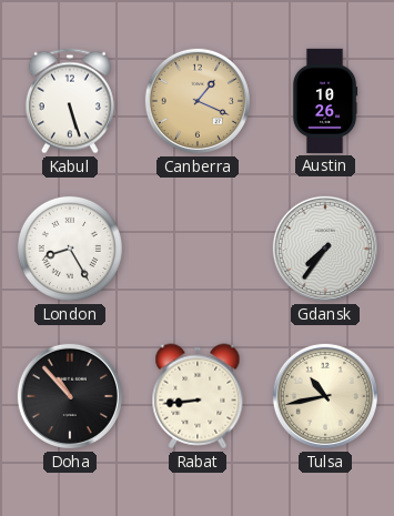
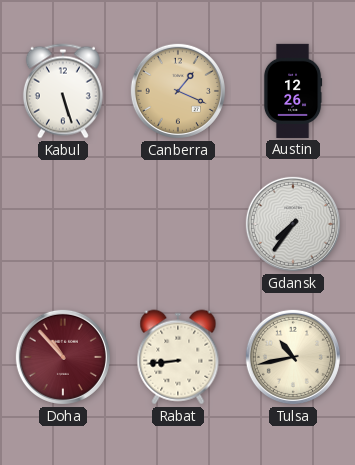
Austin: 10:26 -> 12:26
London: 8:25 -> none
Doha dial: black -> burgundy
